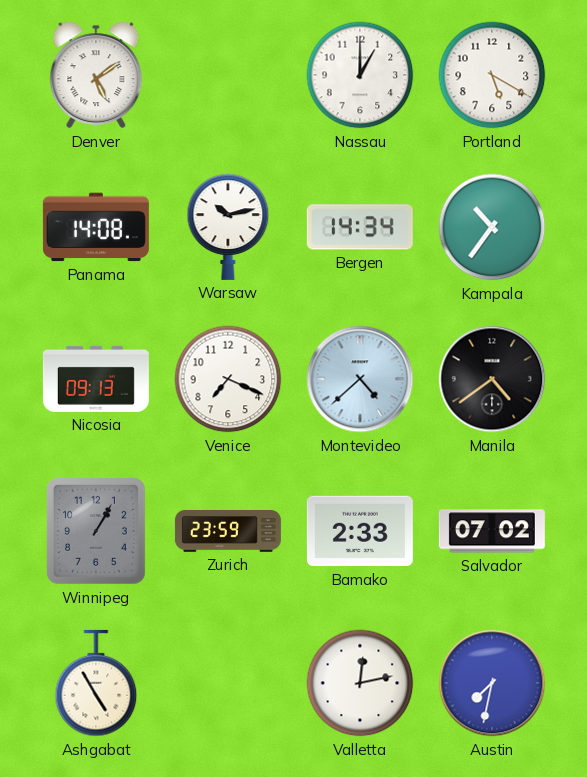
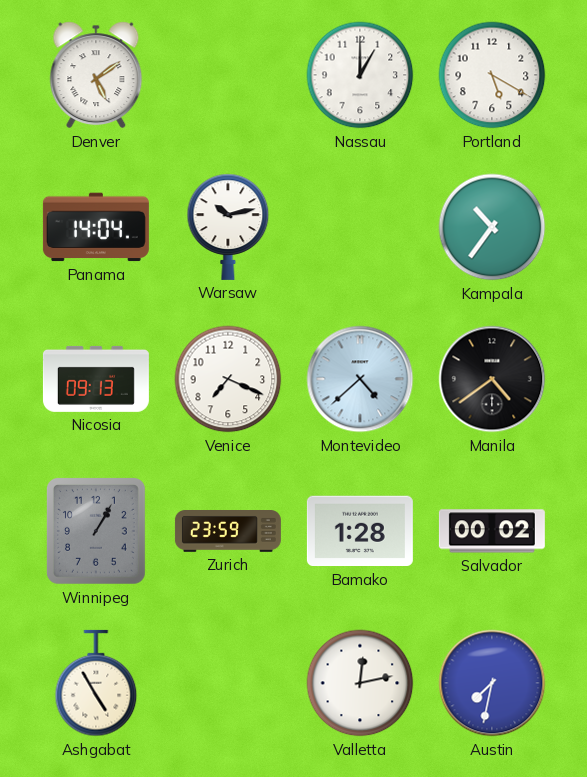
Panama: 14:08 -> 14:04
Bergen: 14:34 -> none
Bamako: 2:33 -> 1:28
Salvador: 07:02 -> 00:02
